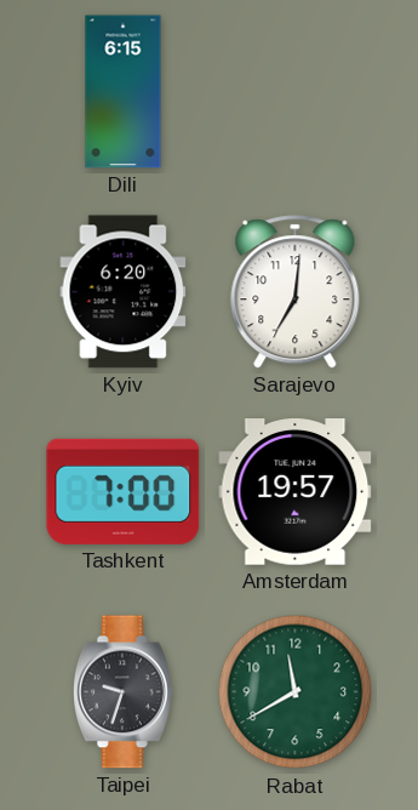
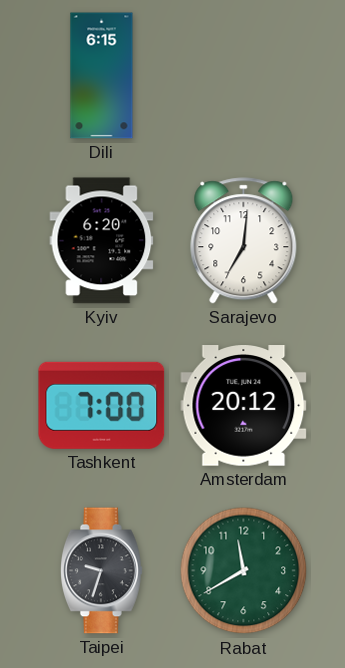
Amsterdam: 19:57 -> 20:12
